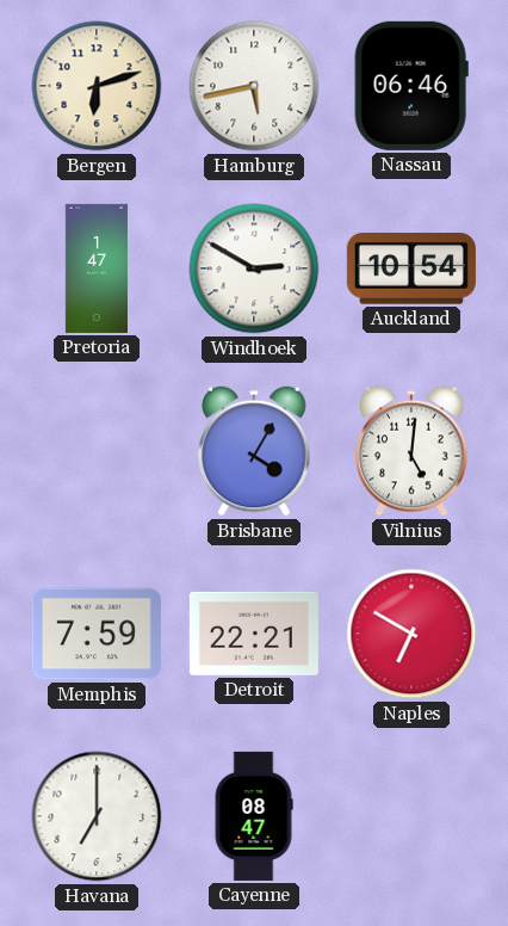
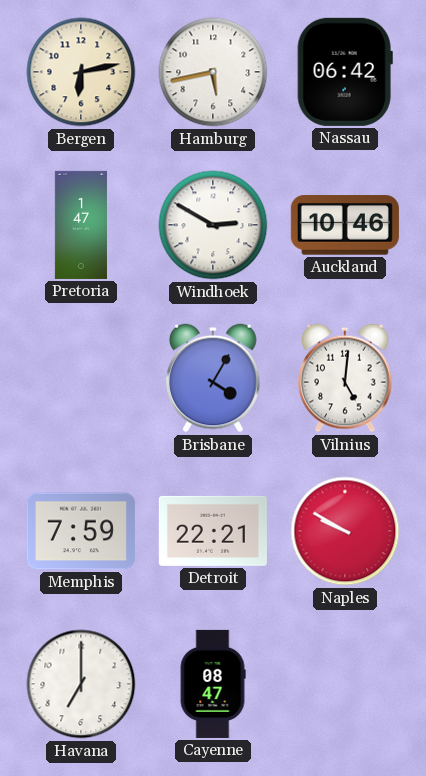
Bergen: 6:12 -> 6:13
Nassau: 06:46 -> 06:42
Auckland: 10:54 -> 10:46
Naples: 6:50 -> 9:50
